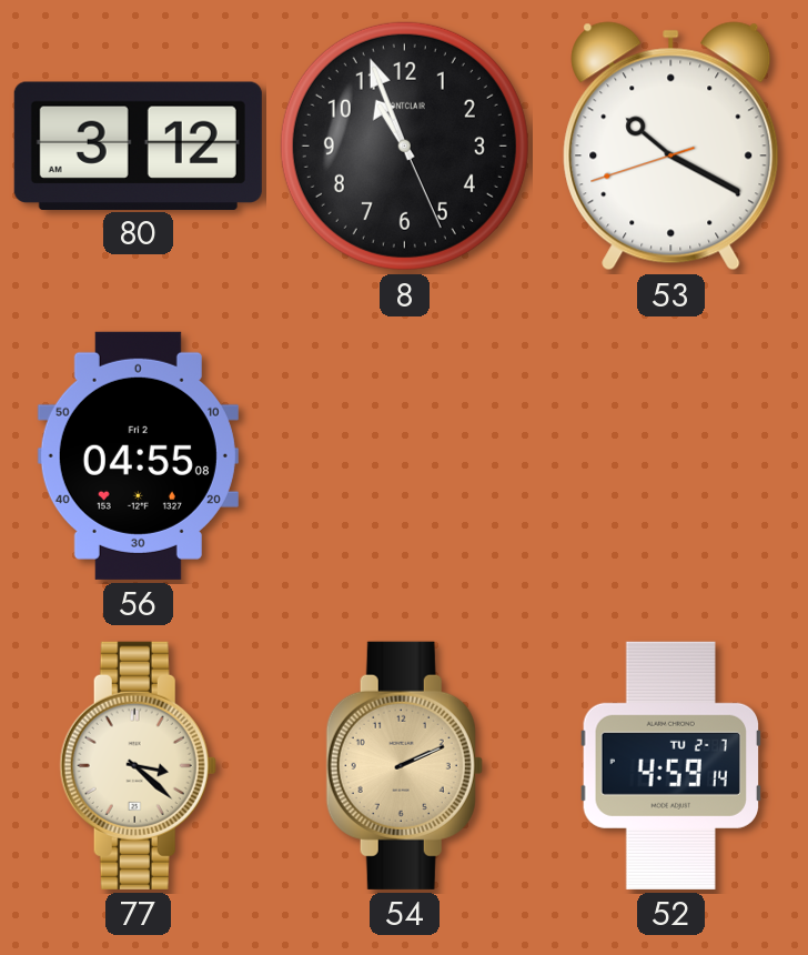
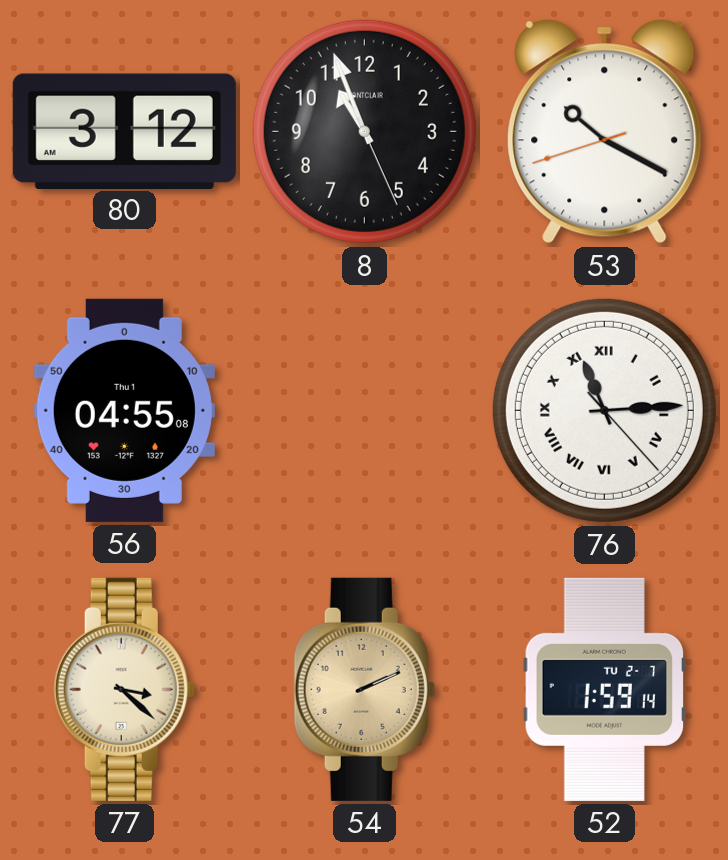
56 date: Fri 2 -> Thu 1
76: none -> 11:14
52: 4:59 -> 1:59
